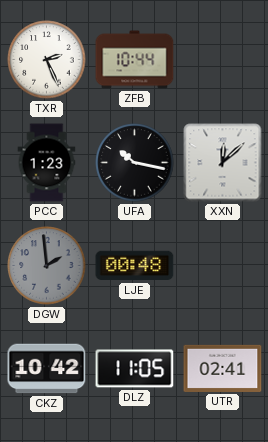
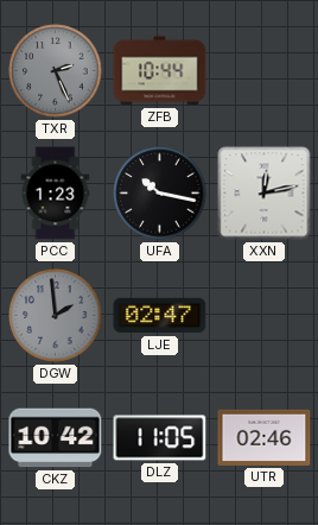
TXR dial: white -> grey
XXN: 12:08 -> 12:13
LJE: 00:48 -> 02:47
UTR: 02:41 -> 02:46
